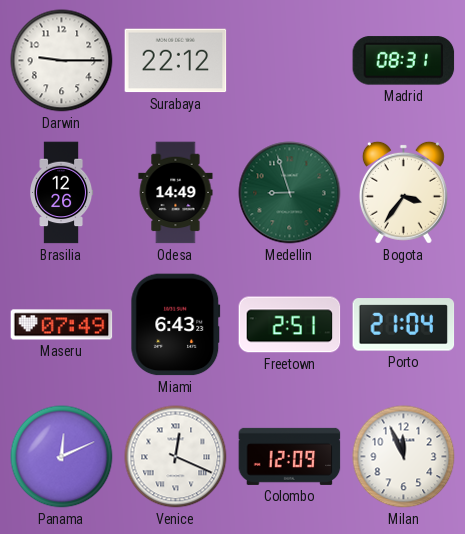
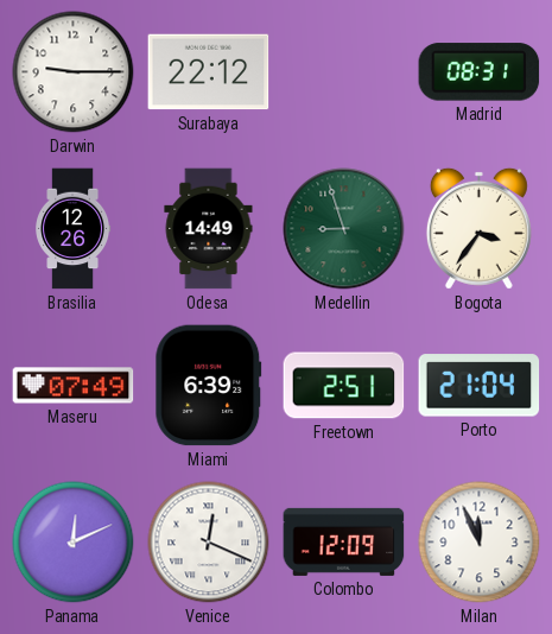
Miami: 6:43 -> 6:39
